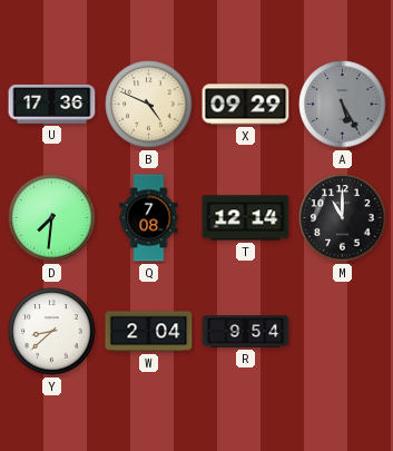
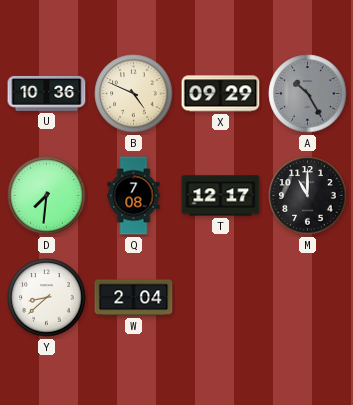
U: 17:36 -> 10:36
A: 5:25 -> 10:25
T: 12:14 -> 12:17
R: 9:54 -> none
